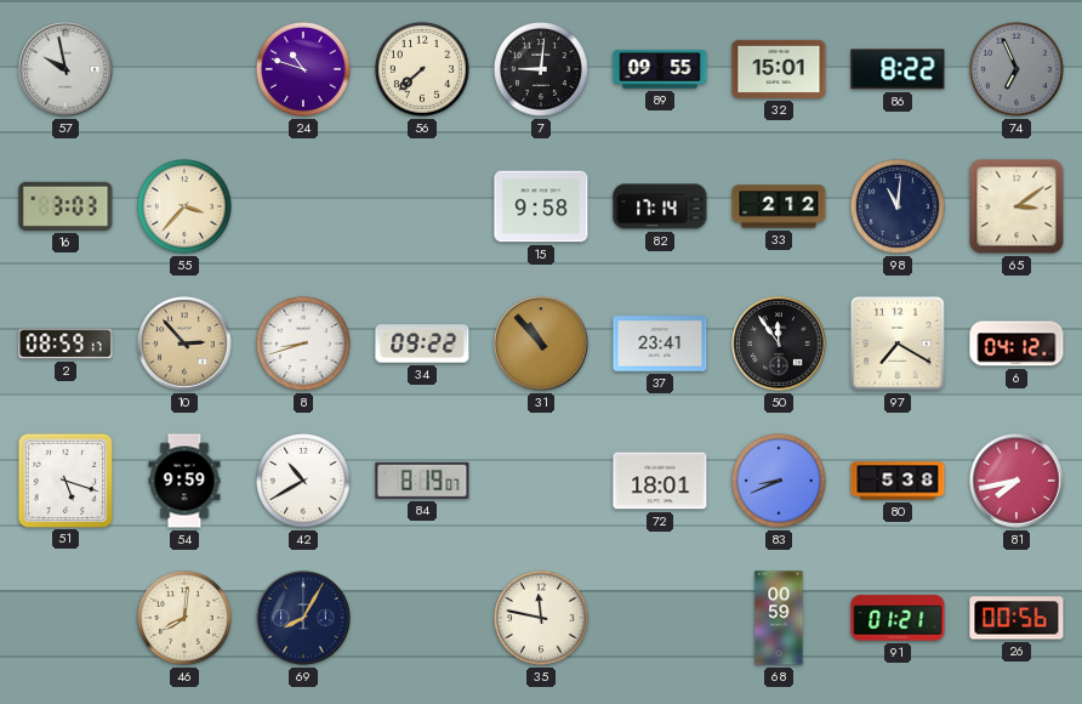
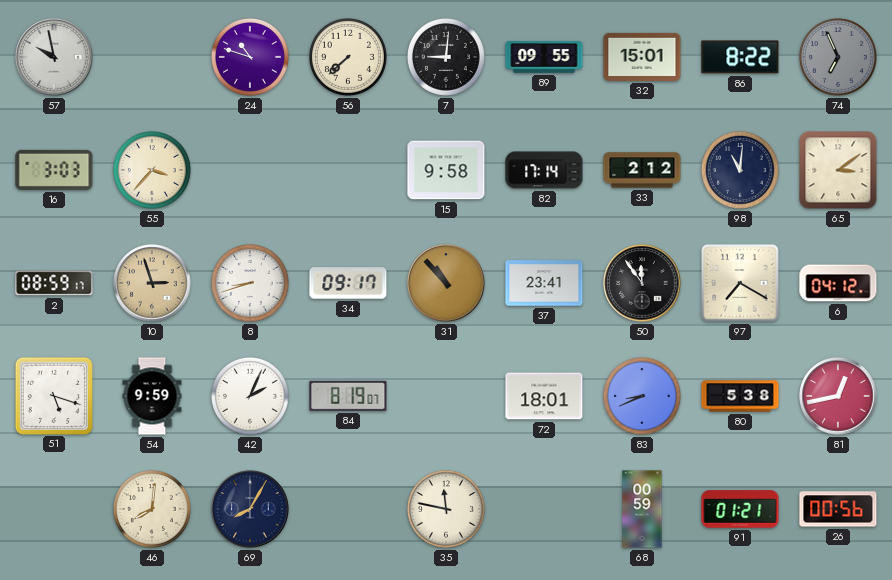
10: 2:53 -> 2:57
34: 09:22 -> 09:17
42: 10:40 -> 2:04
81: 7:43 -> 12:43
